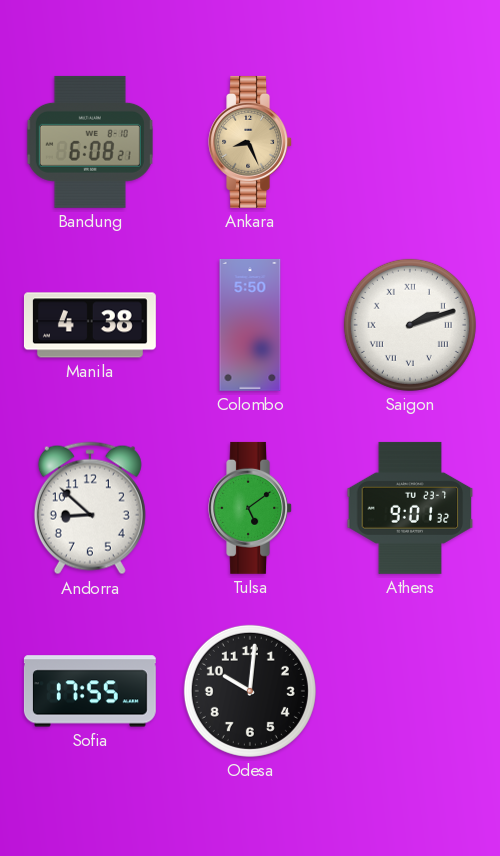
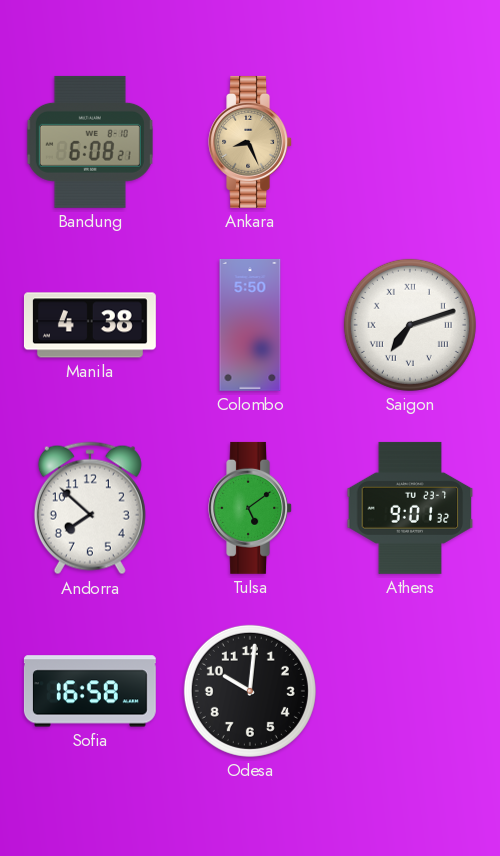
Saigon: 2:12 -> 7:12
Andorra: 8:52 -> 7:52
Sofia: 17:55 -> 16:58
